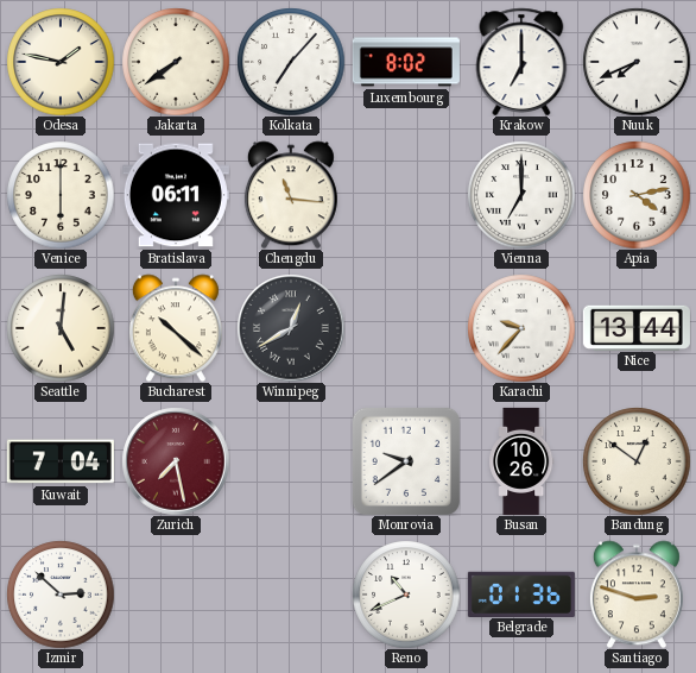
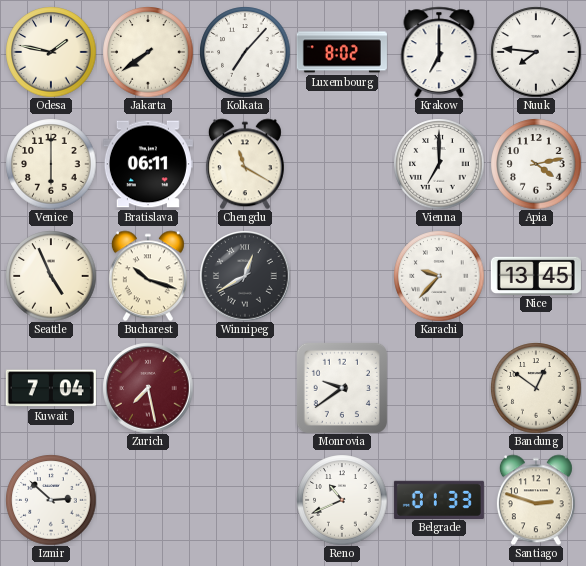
Nuuk: 7:41 -> 7:46
Chengdu: 11:16 -> 11:20
Seattle: 5:01 -> 4:56
Bucharest: 10:22 -> 10:18
Nice: 13:44 -> 13:45
Busan: 10:26 -> none
Belgrade: 01:36 -> 01:33
